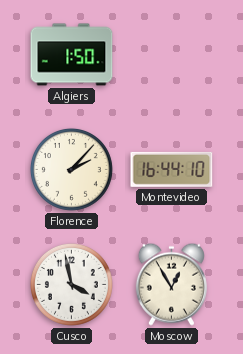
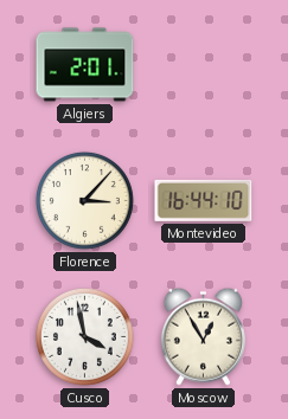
Algiers: 1:50 -> 2:01
Florence: 2:07 -> 3:07
